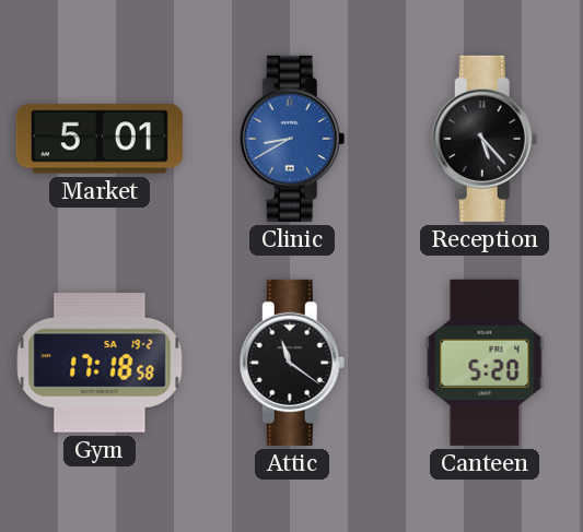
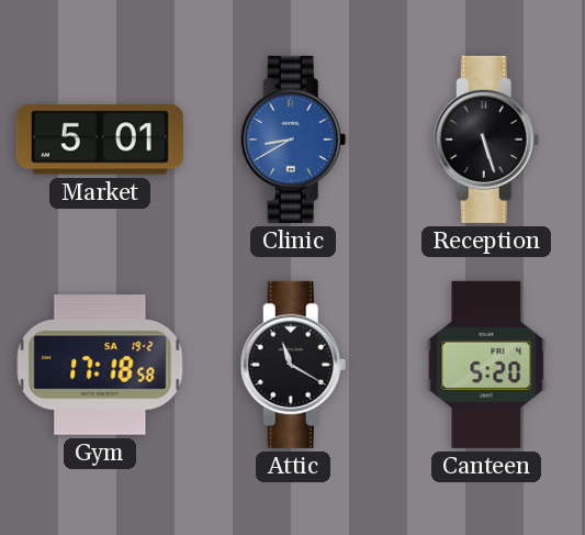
Reception: 5:23 -> 5:27
Attic: 11:21 -> 11:20
